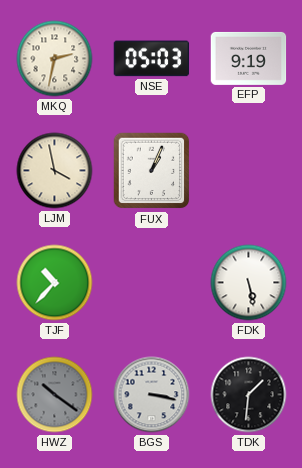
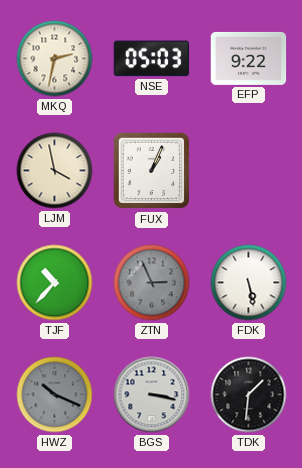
EFP: 9:19 -> 9:22
ZTN: none -> 2:56
HWZ: 10:21 -> 10:19
